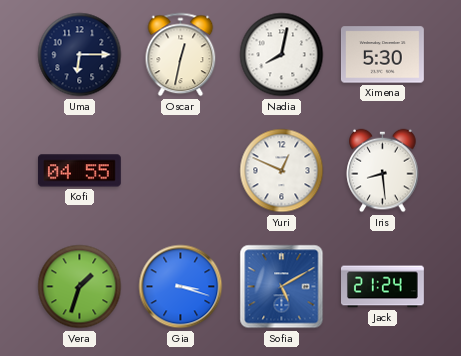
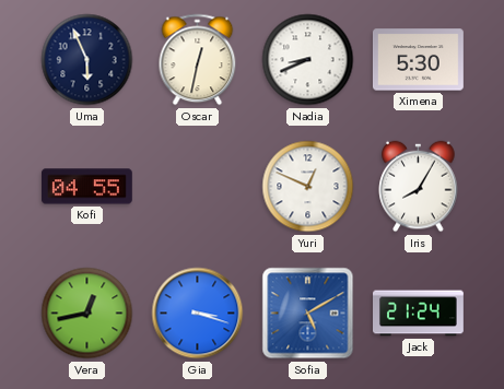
Uma: 6:15 -> 5:56
Nadia: 8:02 -> 8:41
Iris: 8:29 -> 8:05
Vera: 1:33 -> 12:43
